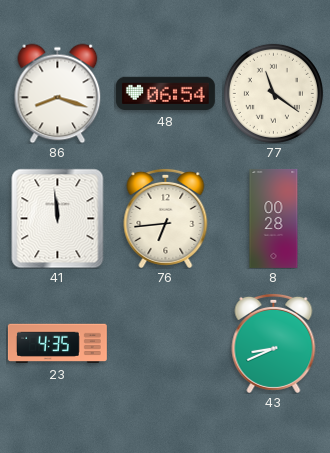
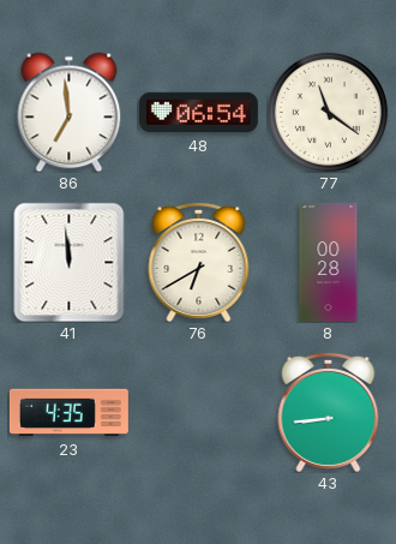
86: 8:18 -> 6:59
76: 6:44 -> 6:40
43: 8:41 -> 8:44
